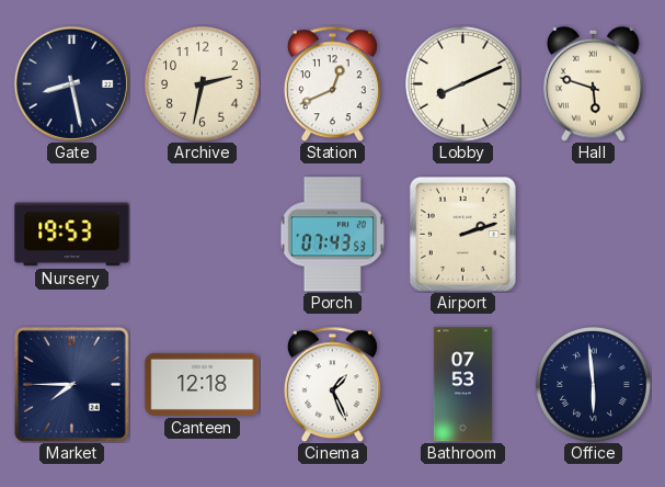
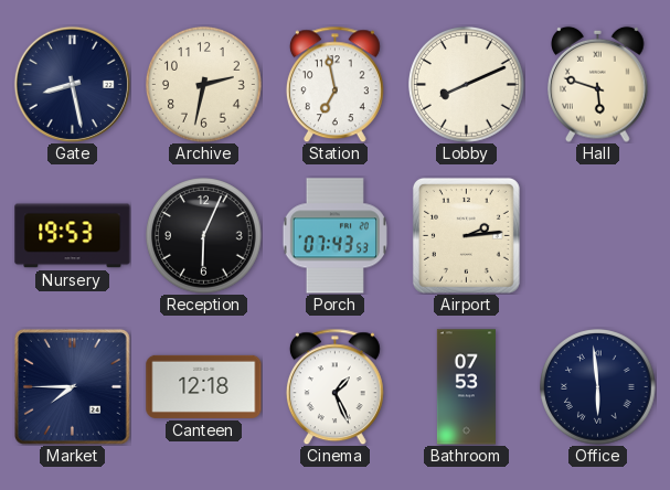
Station: 12:41 -> 6:58
Reception: none -> 6:04
Airport: 2:12 -> 2:14
